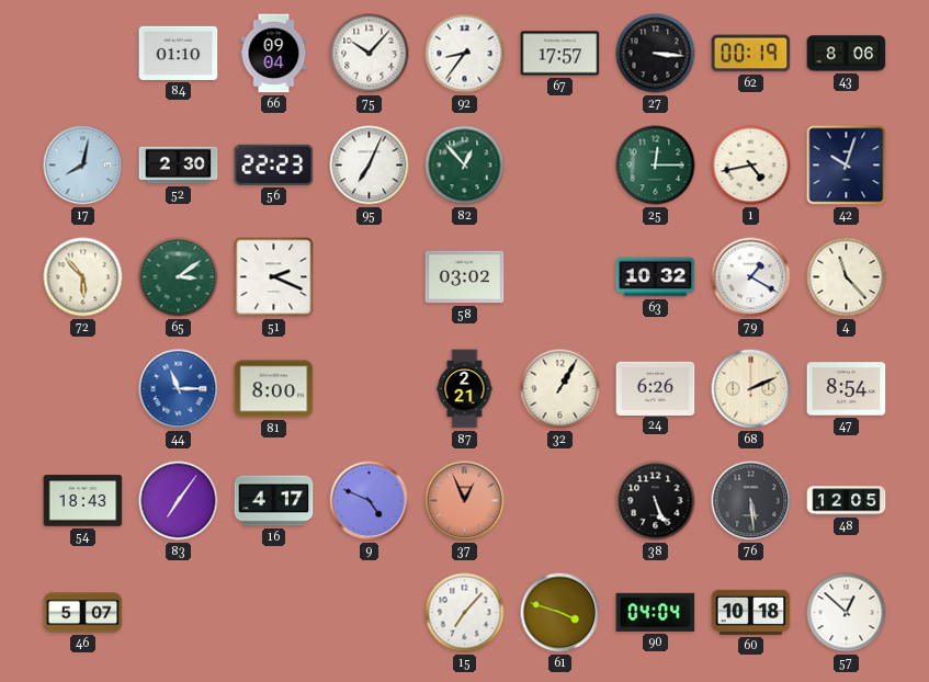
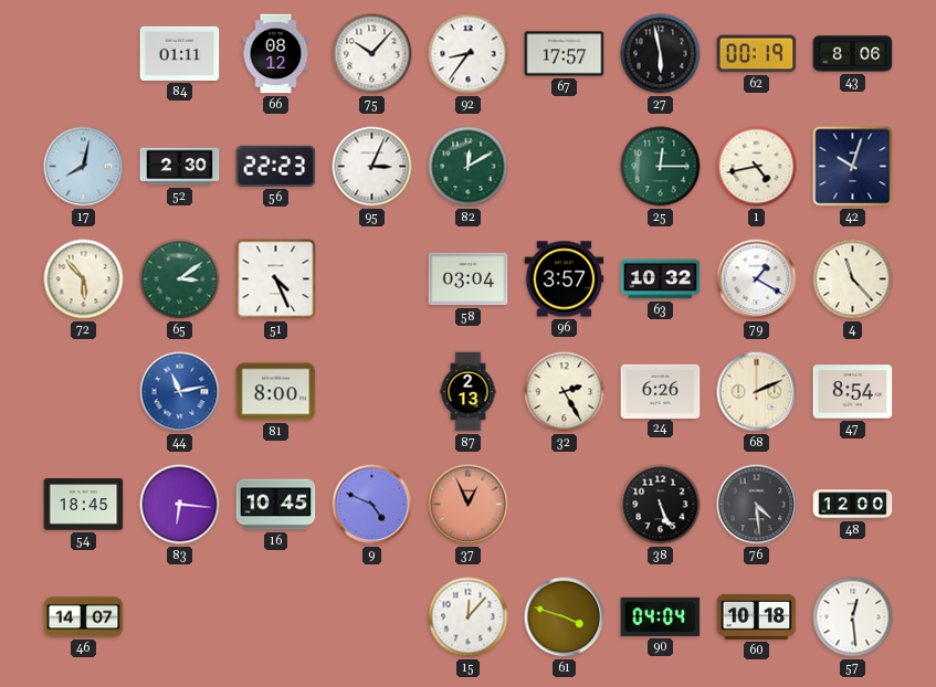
84: 01:10 -> 01:11
66: 09:04 -> 08:12
27: 3:16 -> 5:58
95: 7:04 -> 3:04
82: 12:53 -> 12:10
51: 2:19 -> 4:26
58: 03:02 -> 03:04
96: none -> 3:57
44: 11:15 -> 11:13
87: 2:21 -> 2:13
32: 1:05 -> 2:25
54: 18:43 -> 18:45
83: 7:06 -> 6:16
16: 4:17 -> 10:45
76: 5:29 -> 4:29
48: 12:05 -> 12:00
46: 5:07 -> 14:07
15: 7:07 -> 12:07
57: 12:52 -> 12:29
